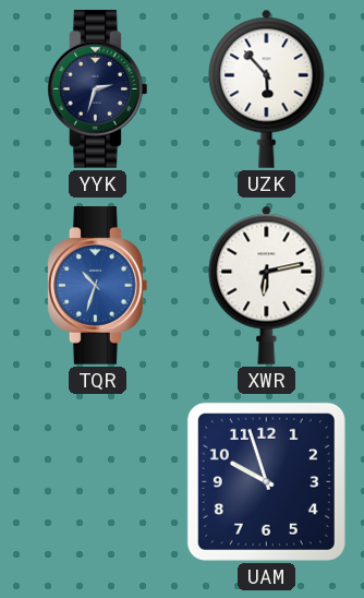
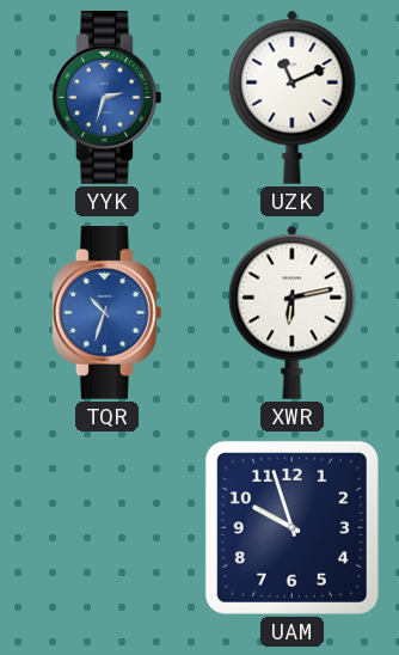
YYK dial: navy -> blue
UZK: 5:53 -> 11:11
